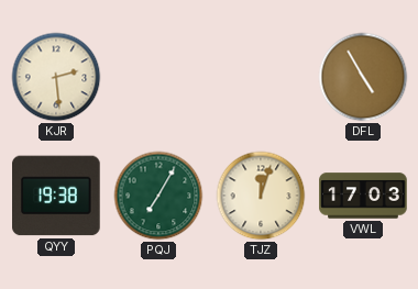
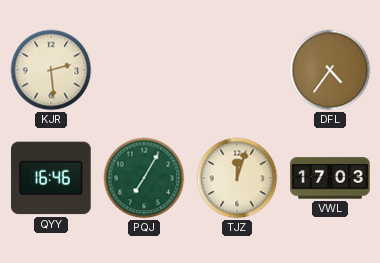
DFL: 4:55 -> 4:36
QYY: 19:38 -> 16:46
